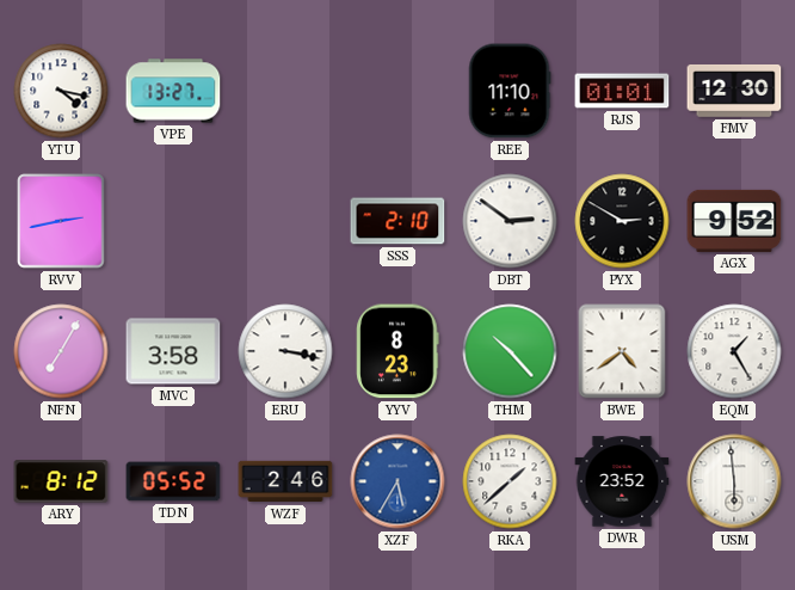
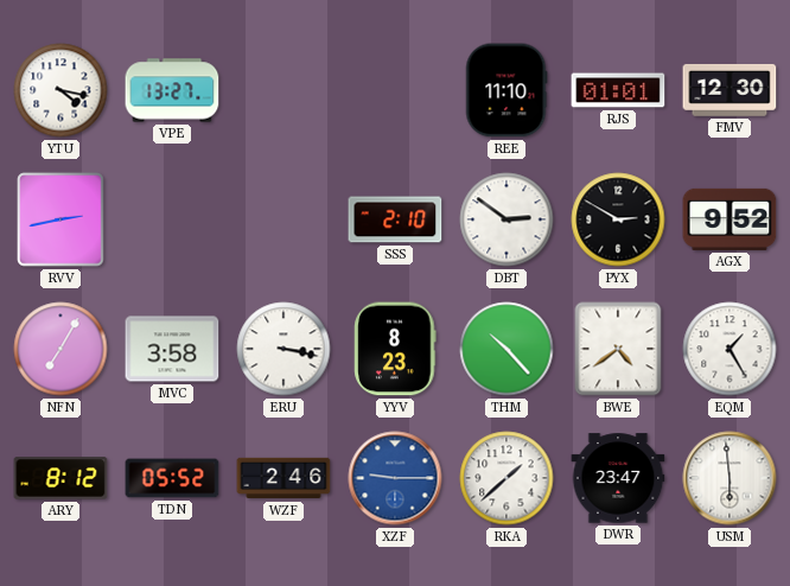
XZF: 5:35 -> 9:15
DWR: 23:52 -> 23:47
